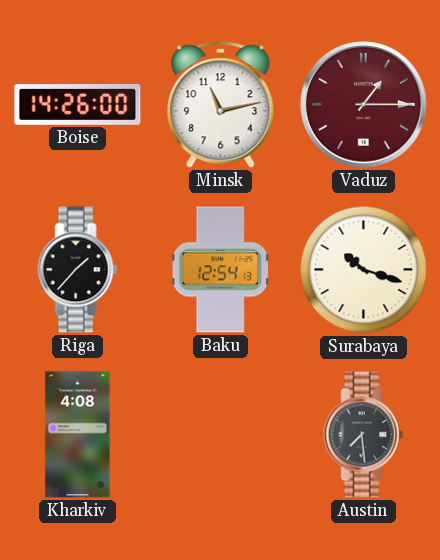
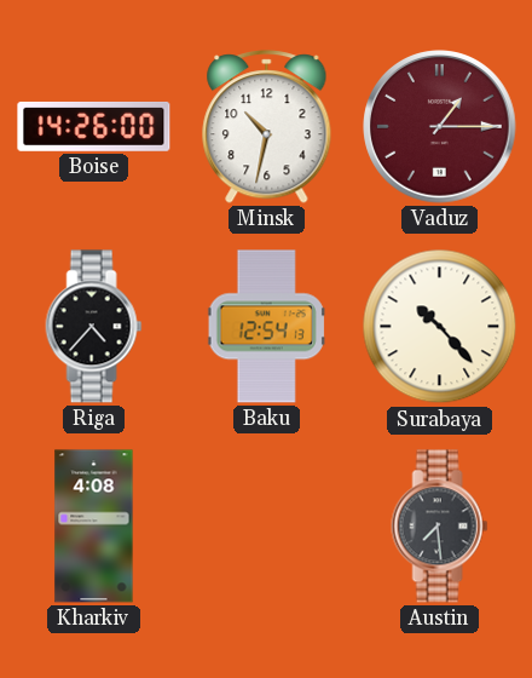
Minsk: 11:13 -> 10:32
Riga: 1:37 -> 4:37
Surabaya: 10:18 -> 10:23
